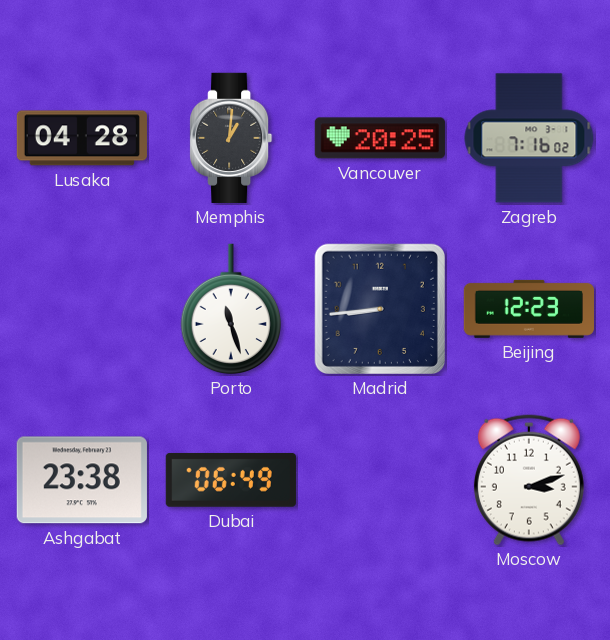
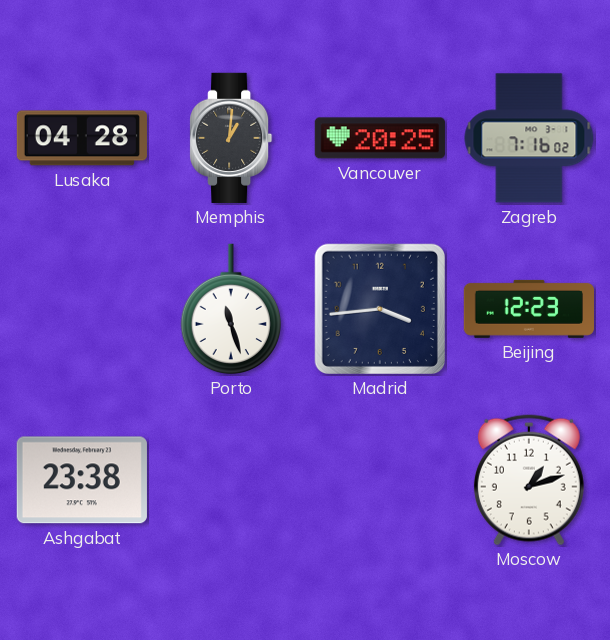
Madrid: 8:44 -> 3:44
Dubai: 06:49 -> none
Moscow: 3:12 -> 1:12
